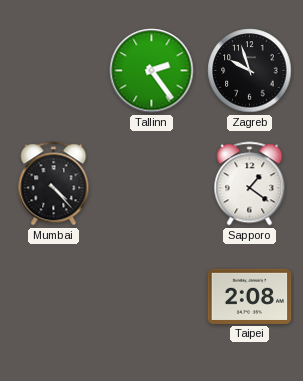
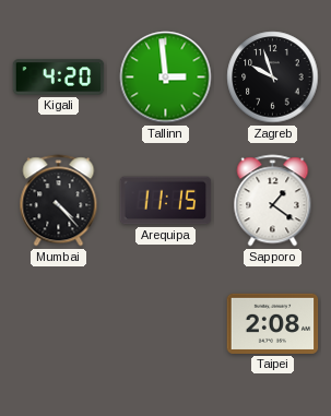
Kigali: none -> 4:20
Tallinn: 2:24 -> 2:59
Arequipa: none -> 11:15
